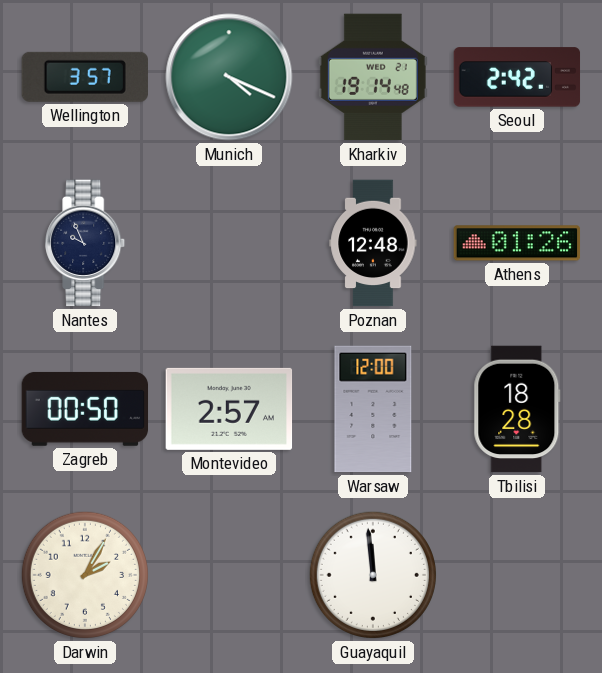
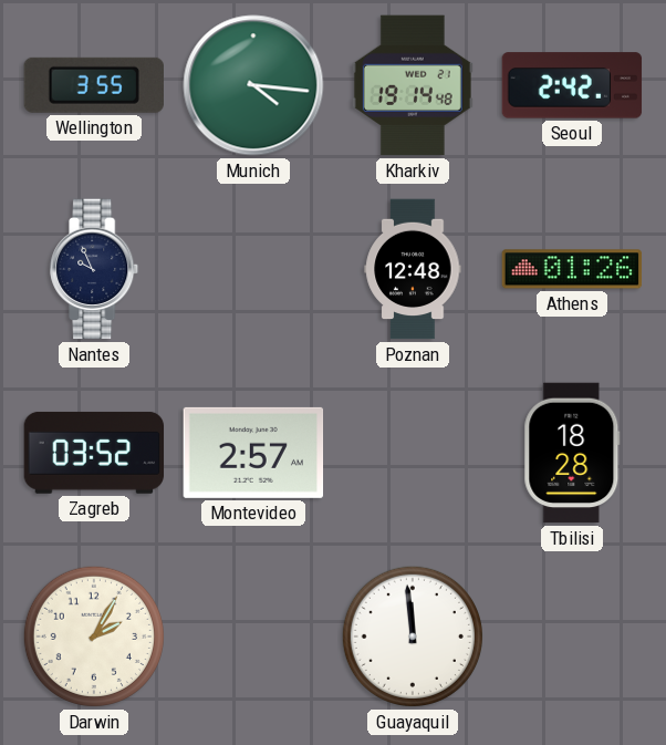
Wellington: 3:57 -> 3:55
Munich: 4:19 -> 4:16
Zagreb: 00:50 -> 03:52
Warsaw: 12:00 -> none
